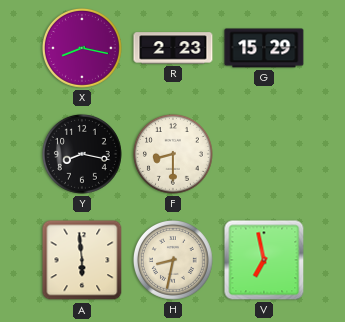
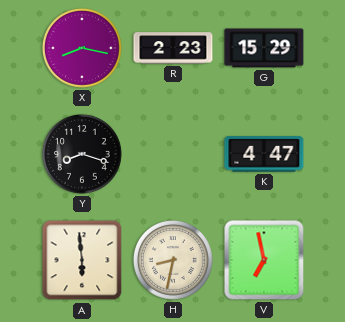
Y: 8:17 -> 8:18
F: 8:30 -> none
K: none -> 4:47
